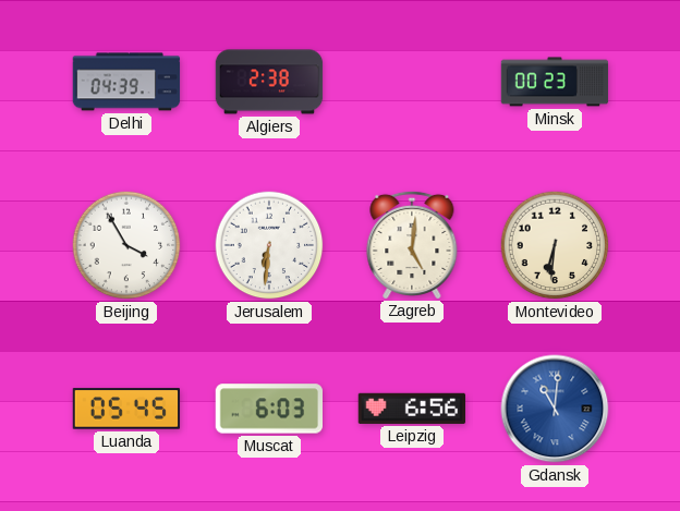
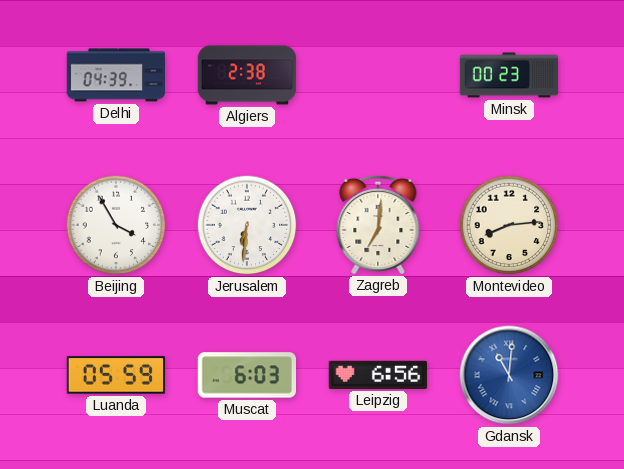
Zagreb: 5:01 -> 7:01
Montevideo: 6:31 -> 8:14
Luanda: 05:45 -> 05:59
